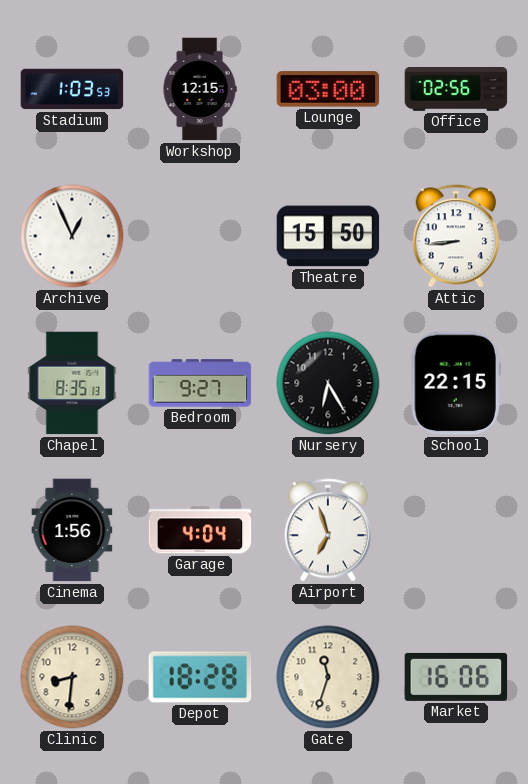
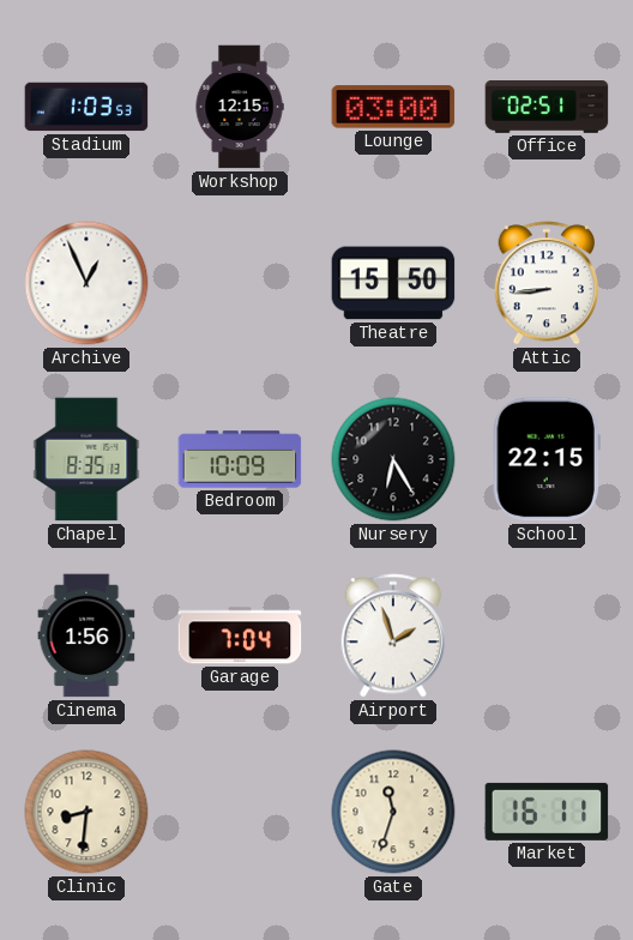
Office: 02:56 -> 02:51
Bedroom: 9:27 -> 10:09
Garage: 4:04 -> 7:04
Airport: 6:57 -> 1:57
Depot: 18:28 -> none
Market: 16:06 -> 16:11
